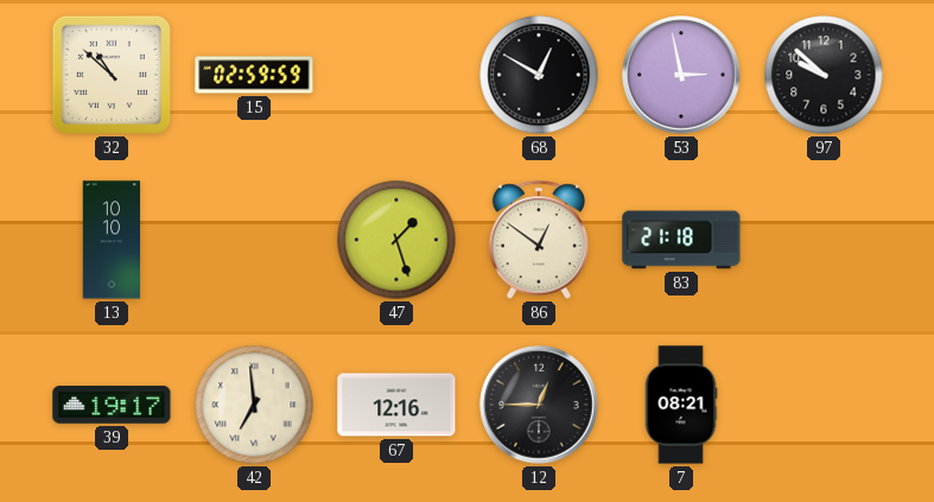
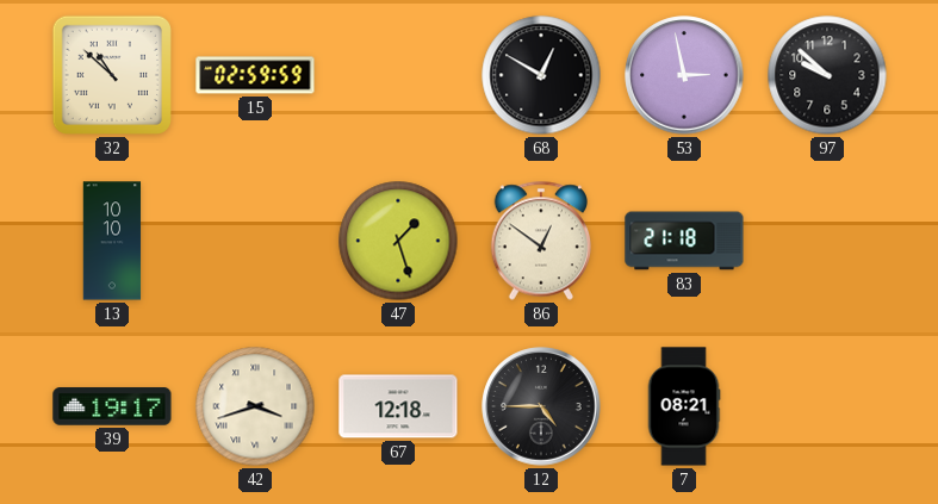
42: 6:59 -> 3:42
67: 12:16 -> 12:18
12: 12:45 -> 4:45
